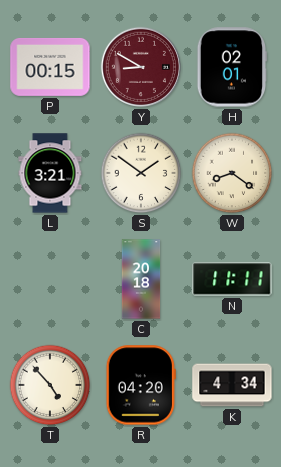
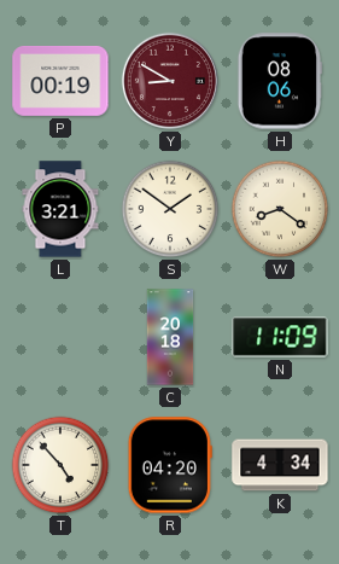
P: 00:15 -> 00:19
H: 02:01 -> 08:06
N: 11:11 -> 11:09
